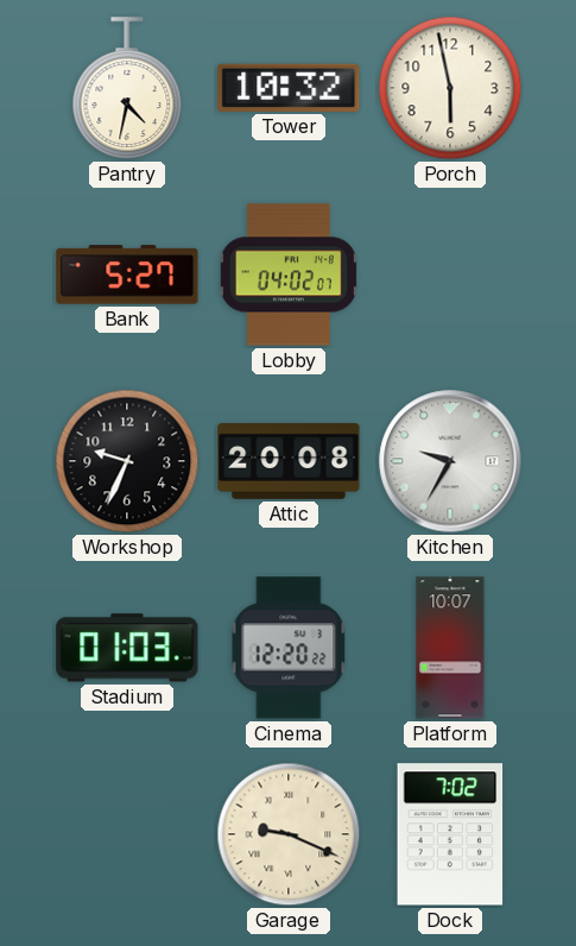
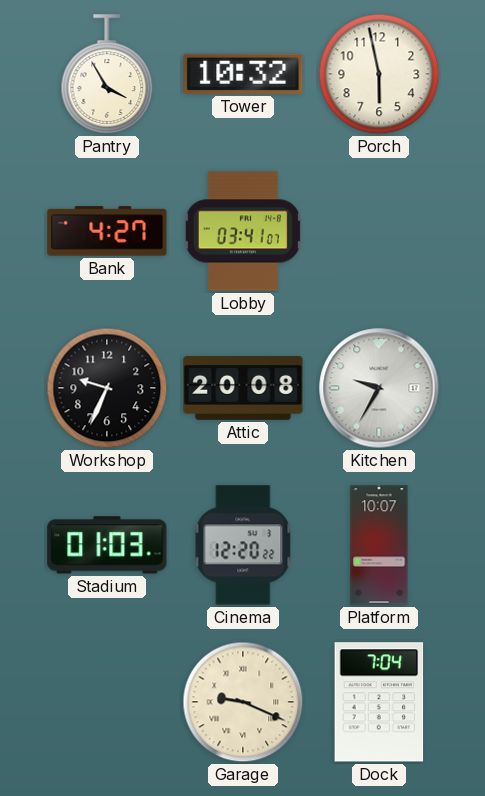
Pantry: 4:32 -> 3:55
Bank: 5:27 -> 4:27
Lobby: 04:02 -> 03:41
Dock: 7:02 -> 7:04
